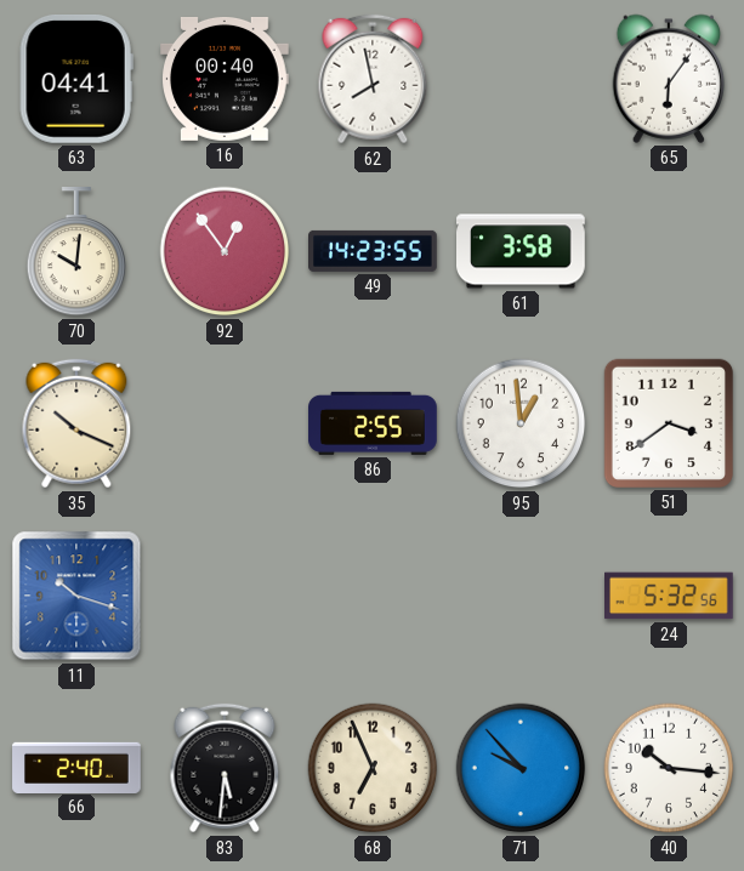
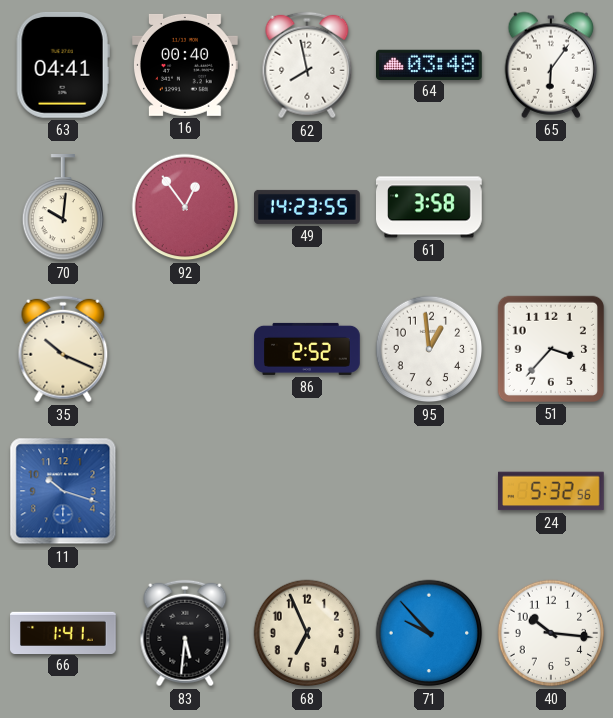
64: none -> 03:48
86: 2:55 -> 2:52
51: 3:39 -> 3:37
66: 2:40 -> 1:41
